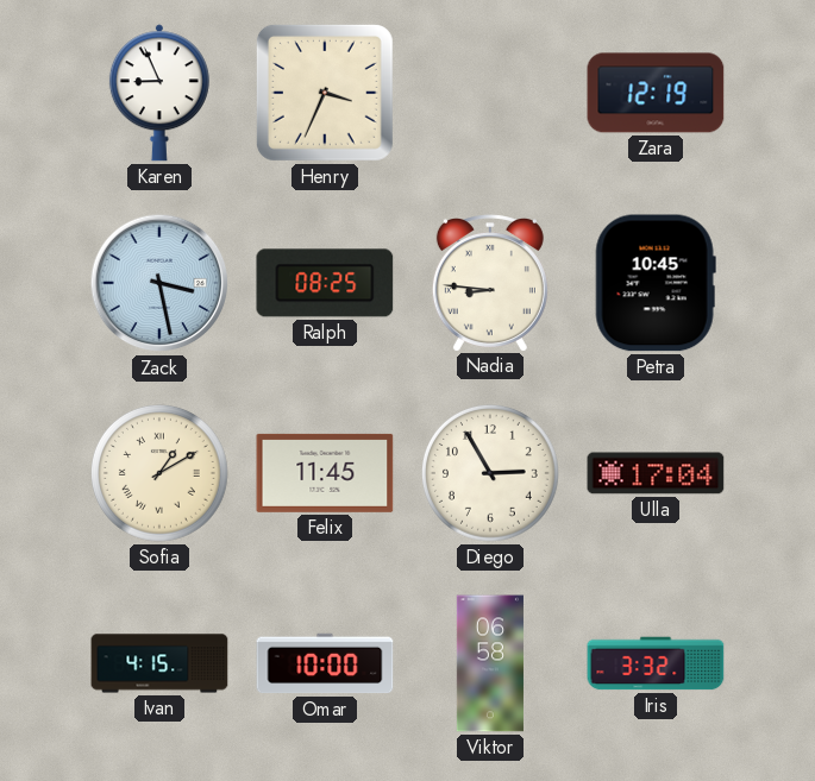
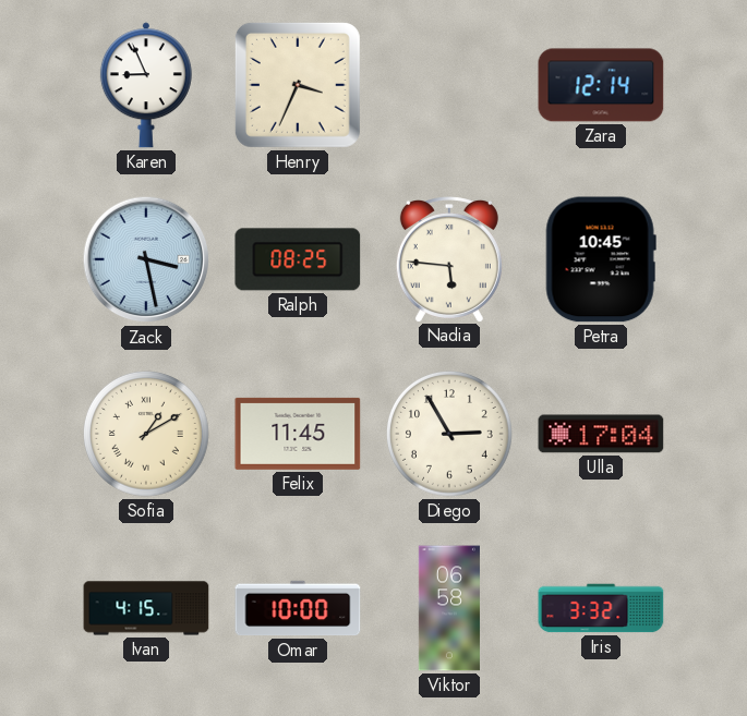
Zara: 12:19 -> 12:14
Nadia: 8:46 -> 5:46
